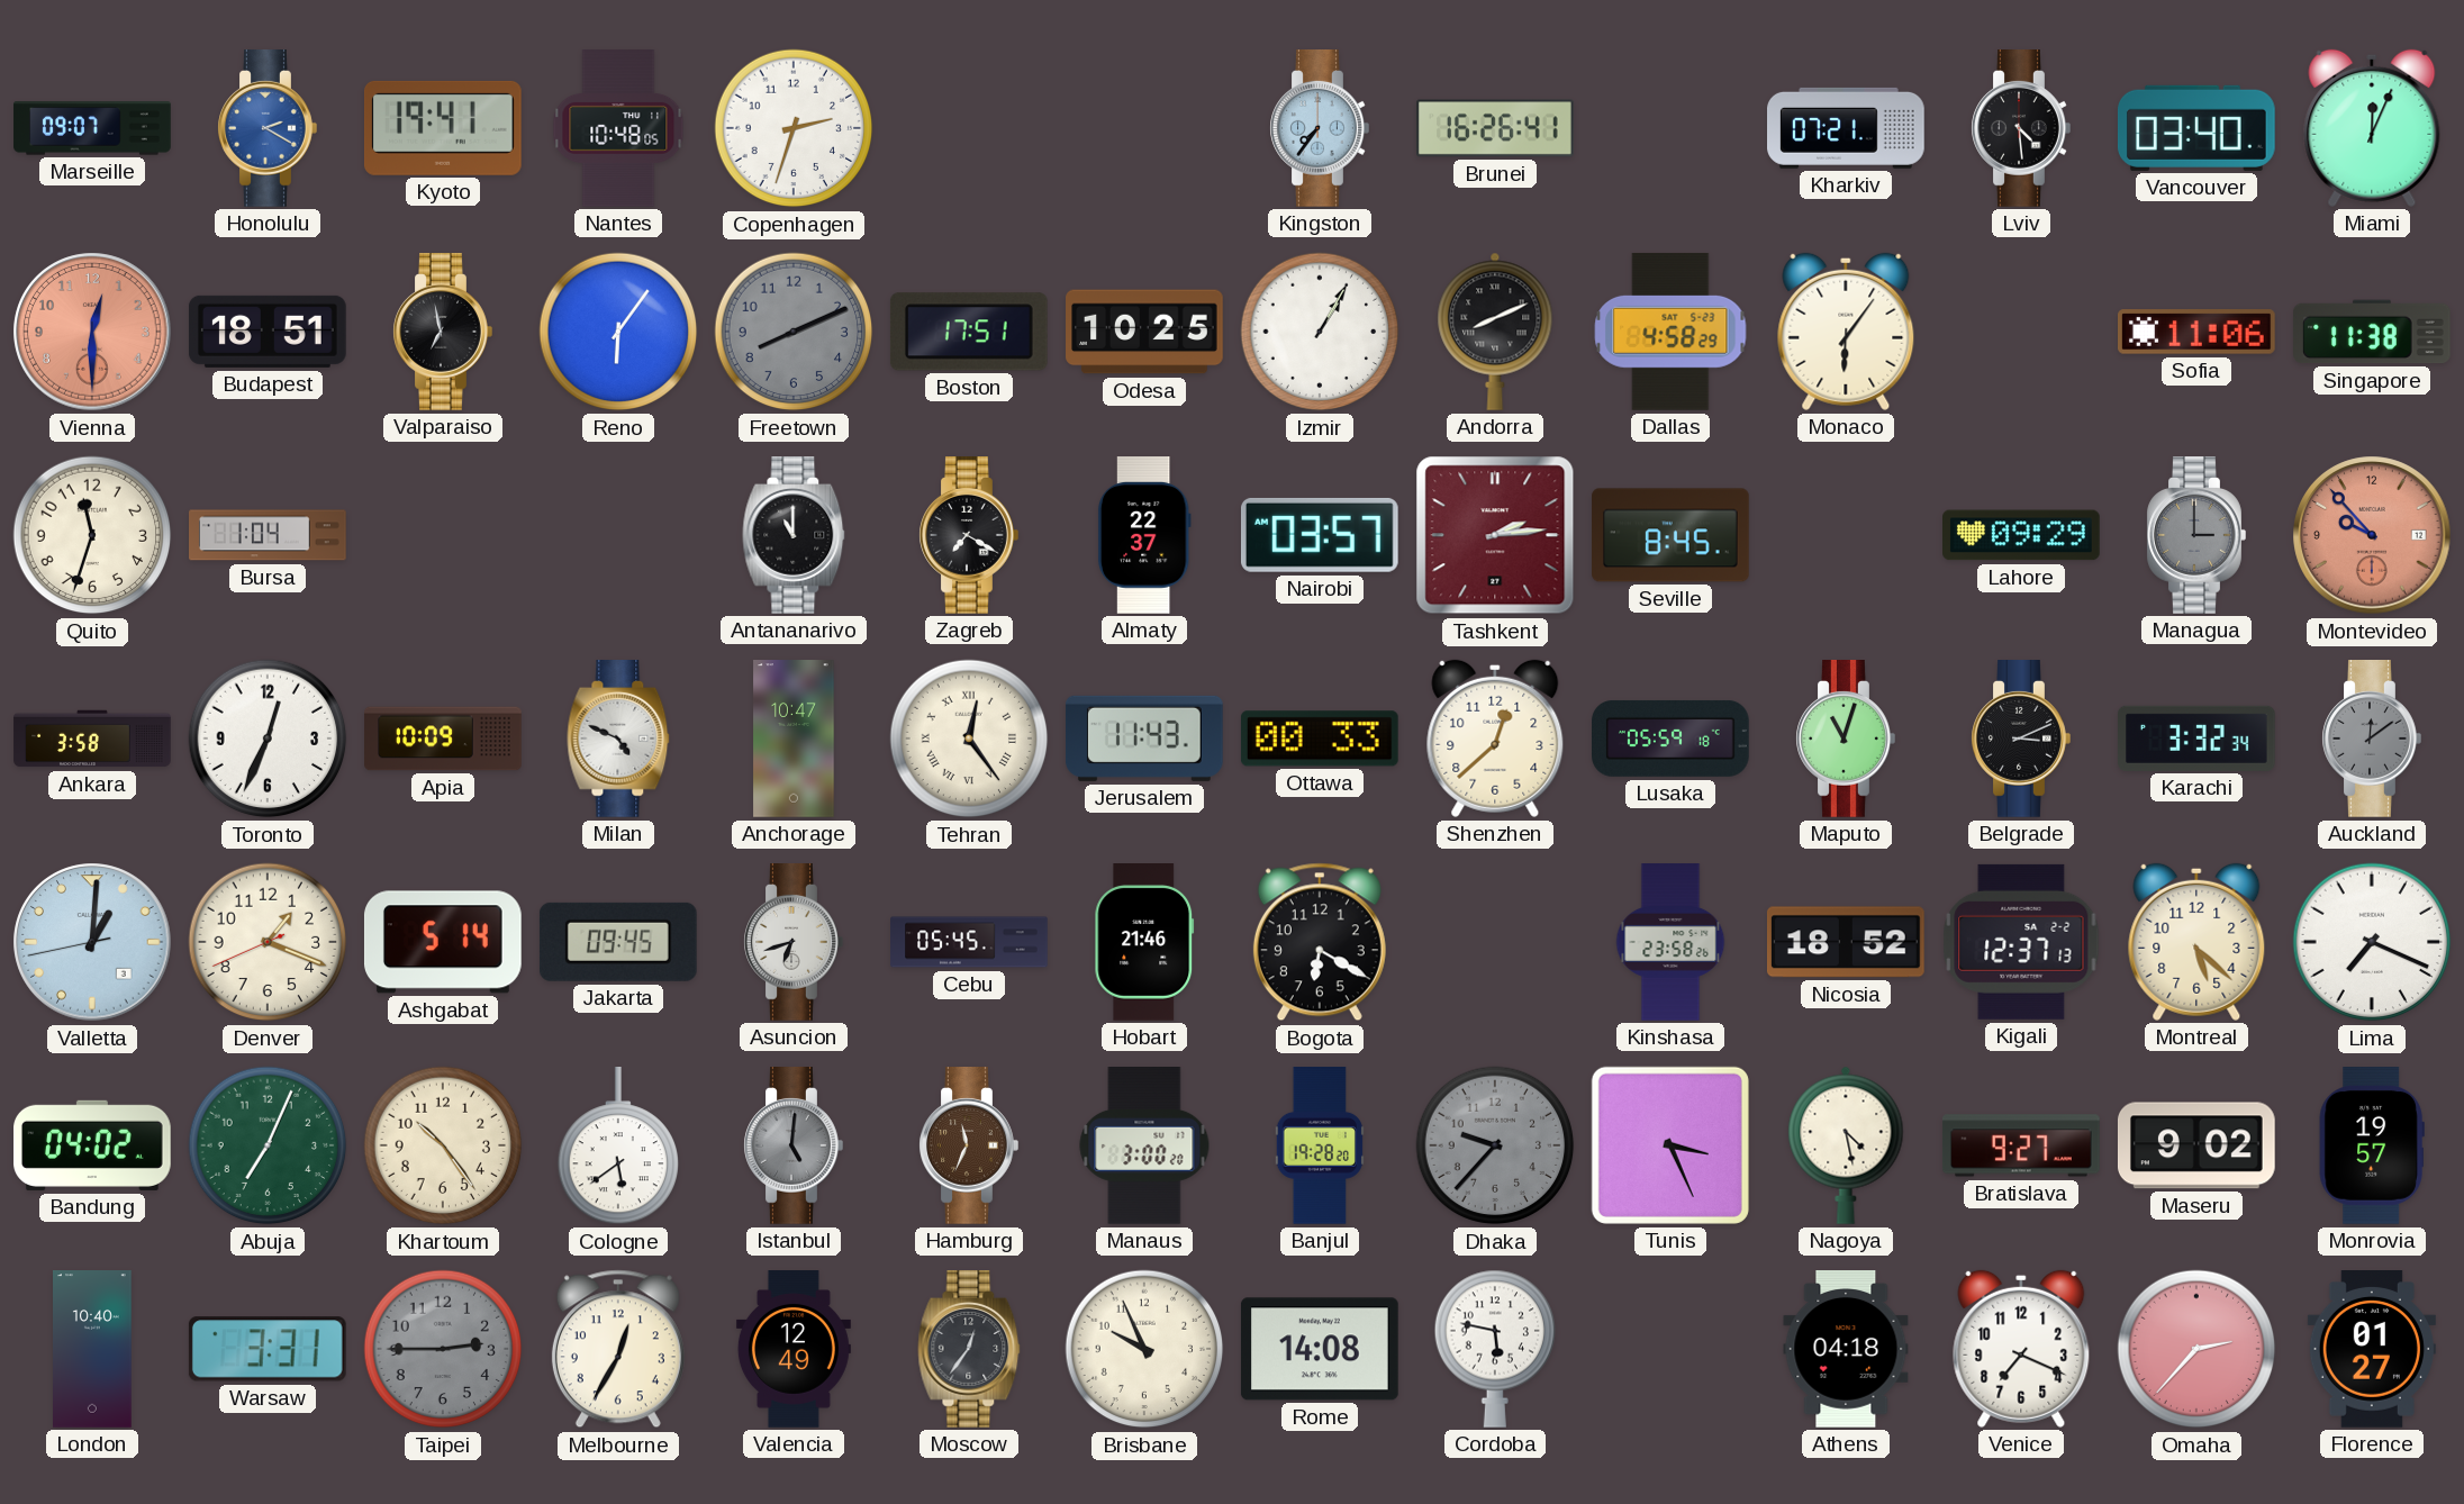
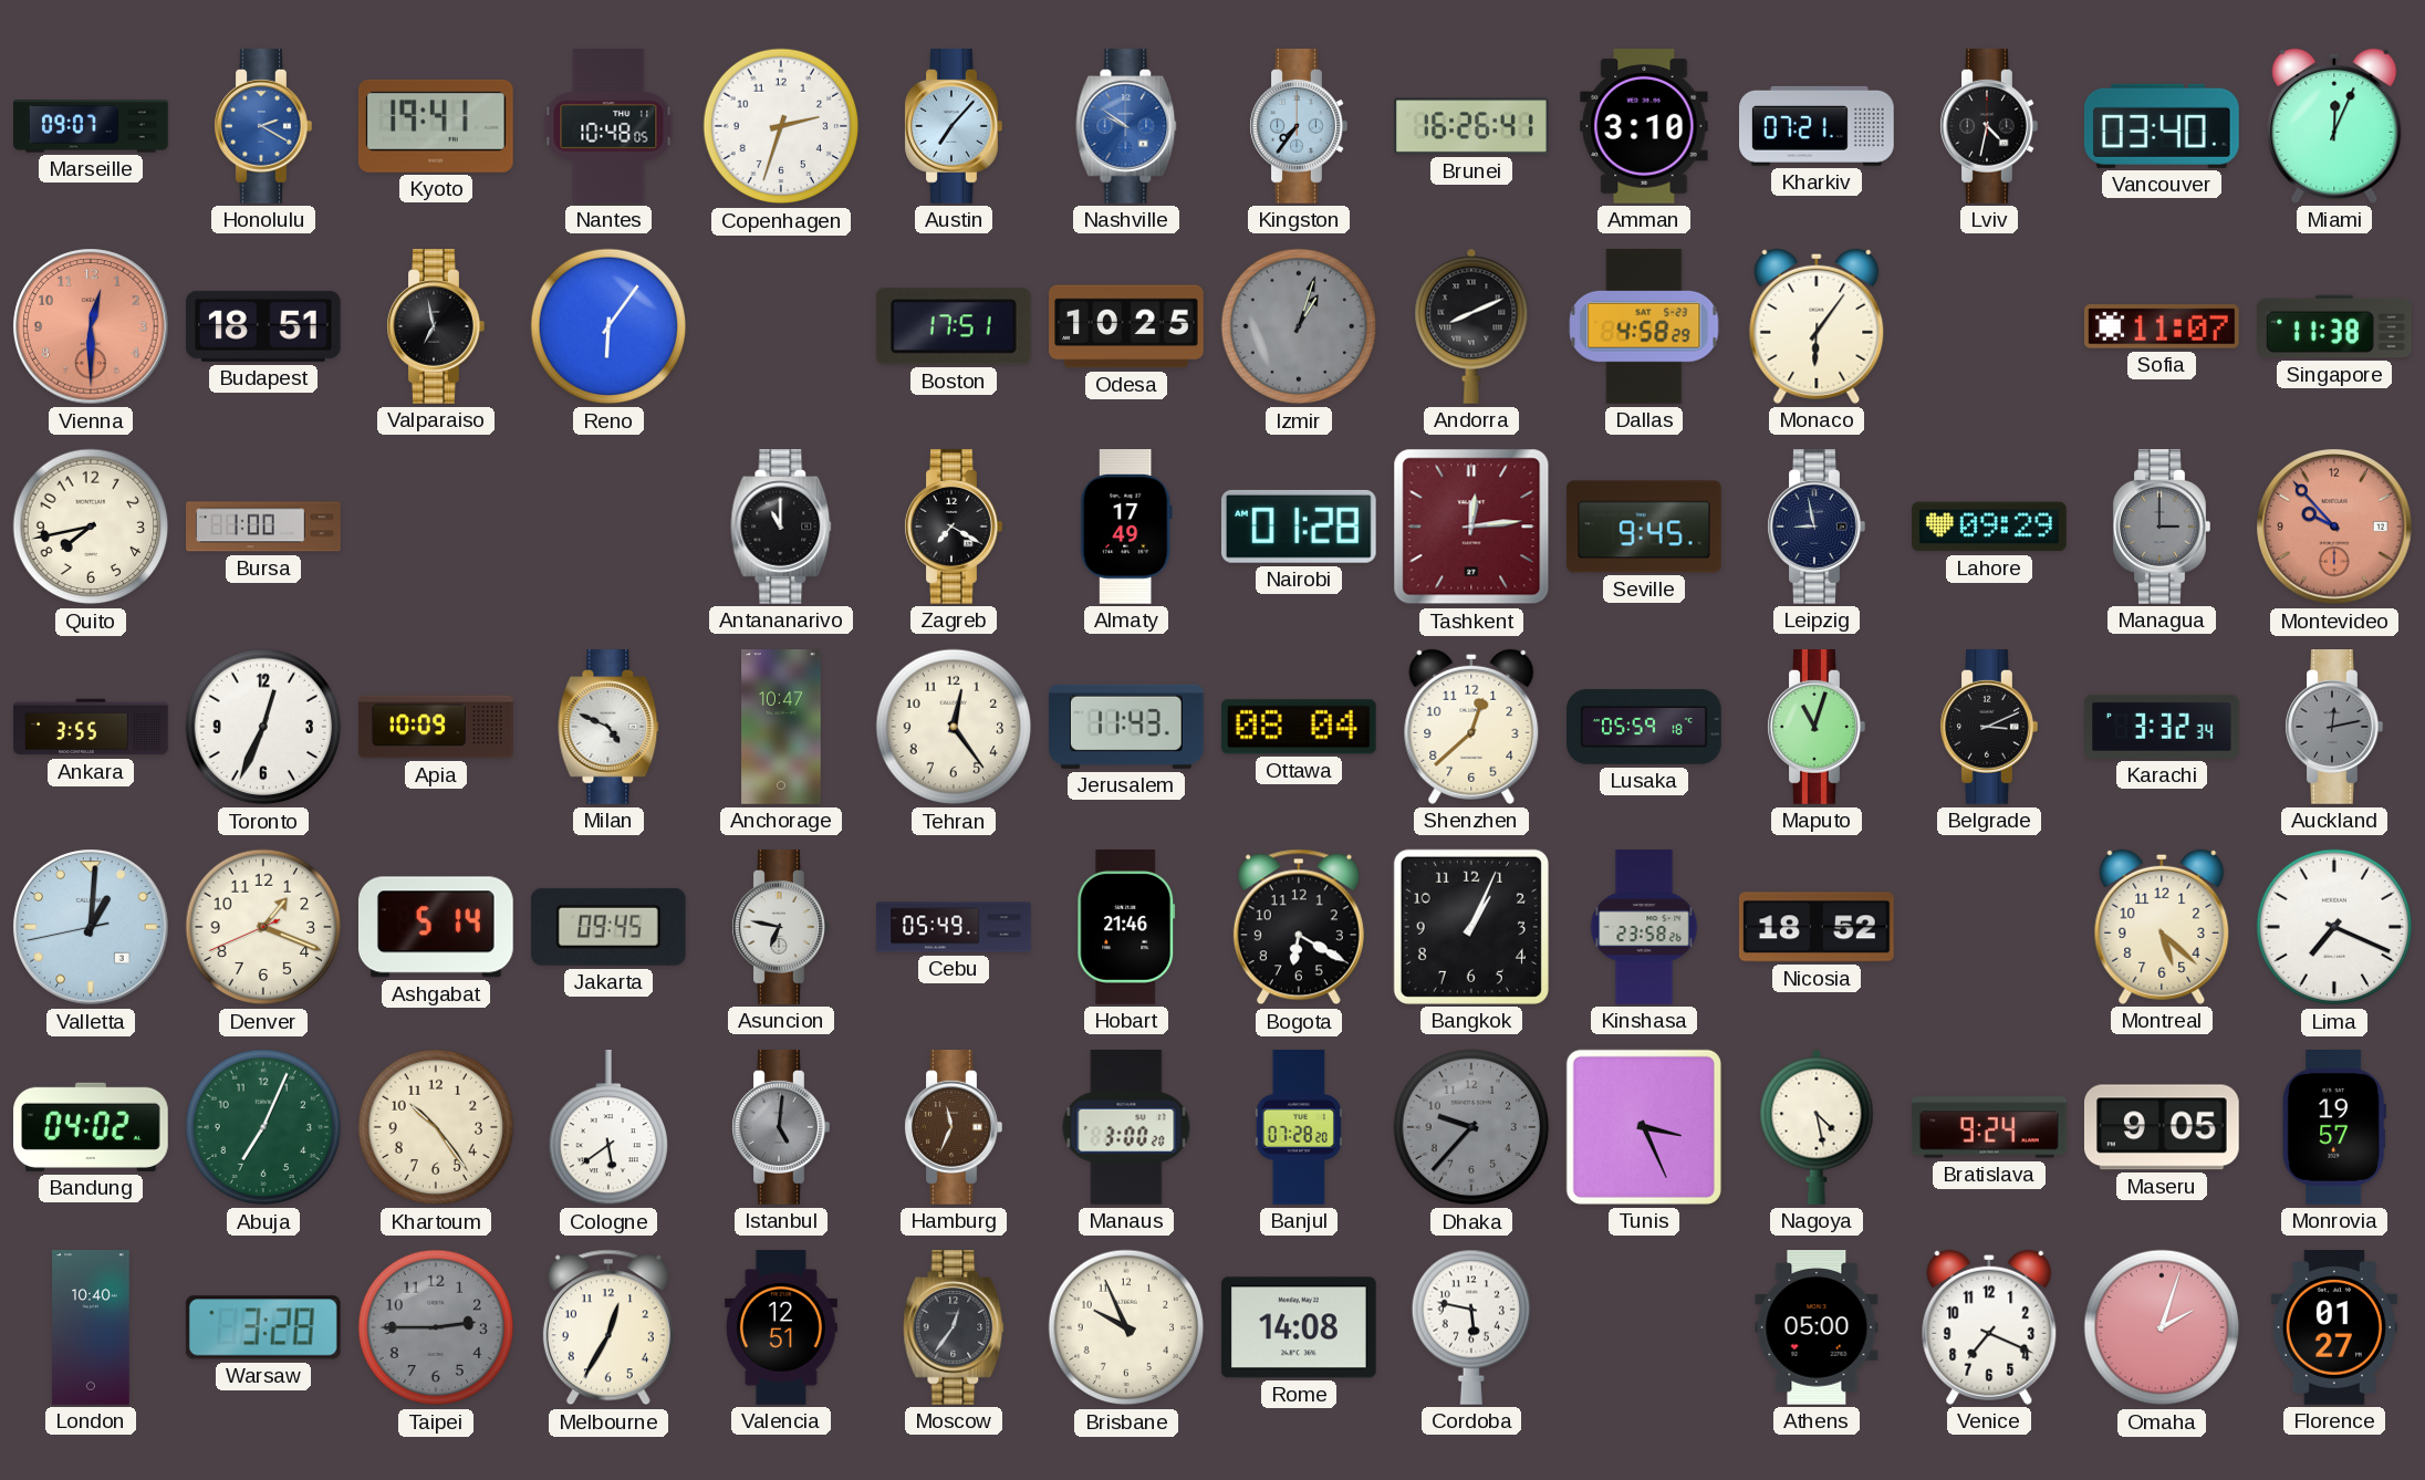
Austin: none -> 7:07
Nashville: none -> 9:51
Amman: none -> 3:10
Lviv: 4:29 -> 4:32
Freetown: 8:11 -> none
Izmir: 1:05 -> 1:03
Izmir dial: white -> grey
Sofia: 11:06 -> 11:07
Quito: 11:33 -> 7:43
Bursa: 1:04 -> 1:00
Almaty: 22:37 -> 17:49
Nairobi: 03:57 -> 01:28
Tashkent: 2:14 -> 12:14
Seville: 8:45 -> 9:45
Leipzig: none -> 8:58
Ankara: 3:58 -> 3:55
Tehran numerals: Roman -> Arabic
Ottawa: 00:33 -> 08:04
Auckland: 12:09 -> 12:13
Asuncion: 6:42 -> 6:47
Cebu: 05:45 -> 05:49
Bangkok: none -> 1:04
Kigali: 12:37 -> none
Banjul: 19:28 -> 07:28
Bratislava: 9:27 -> 9:24
Maseru: 9:02 -> 9:05
Warsaw: 3:31 -> 3:28
Valencia: 12:49 -> 12:51
Athens: 04:18 -> 05:00
Omaha: 2:37 -> 2:03
